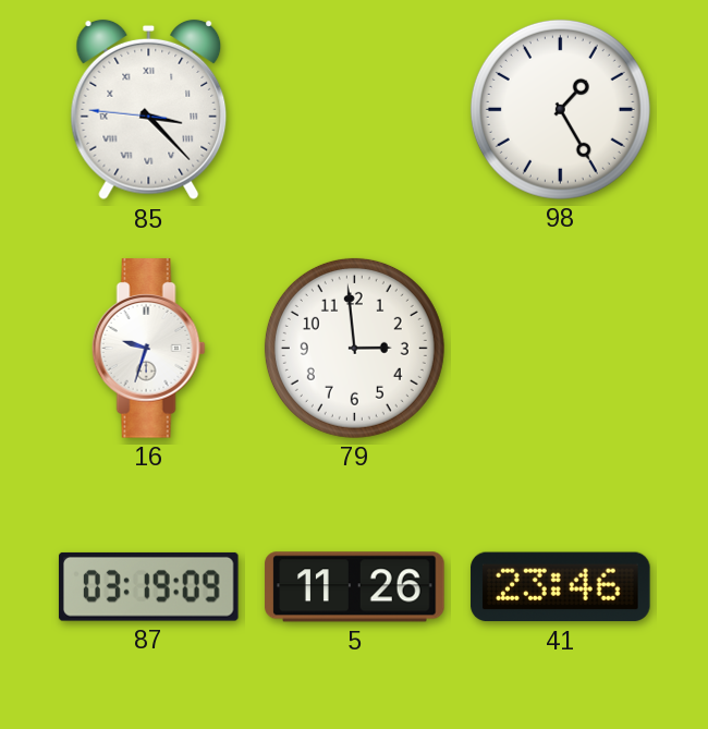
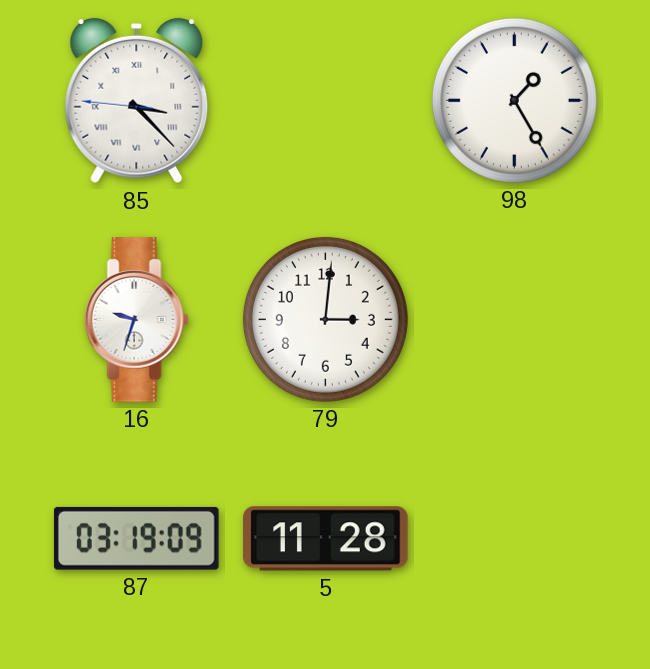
79: 2:59 -> 3:01
5: 11:26 -> 11:28
41: 23:46 -> none
